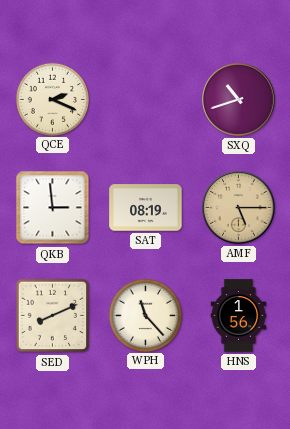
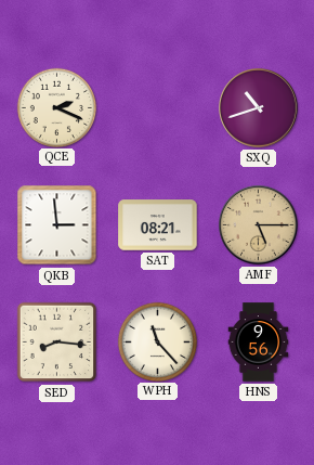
SAT: 08:19 -> 08:21
SED: 8:11 -> 8:16
HNS: 1:56 -> 9:56
